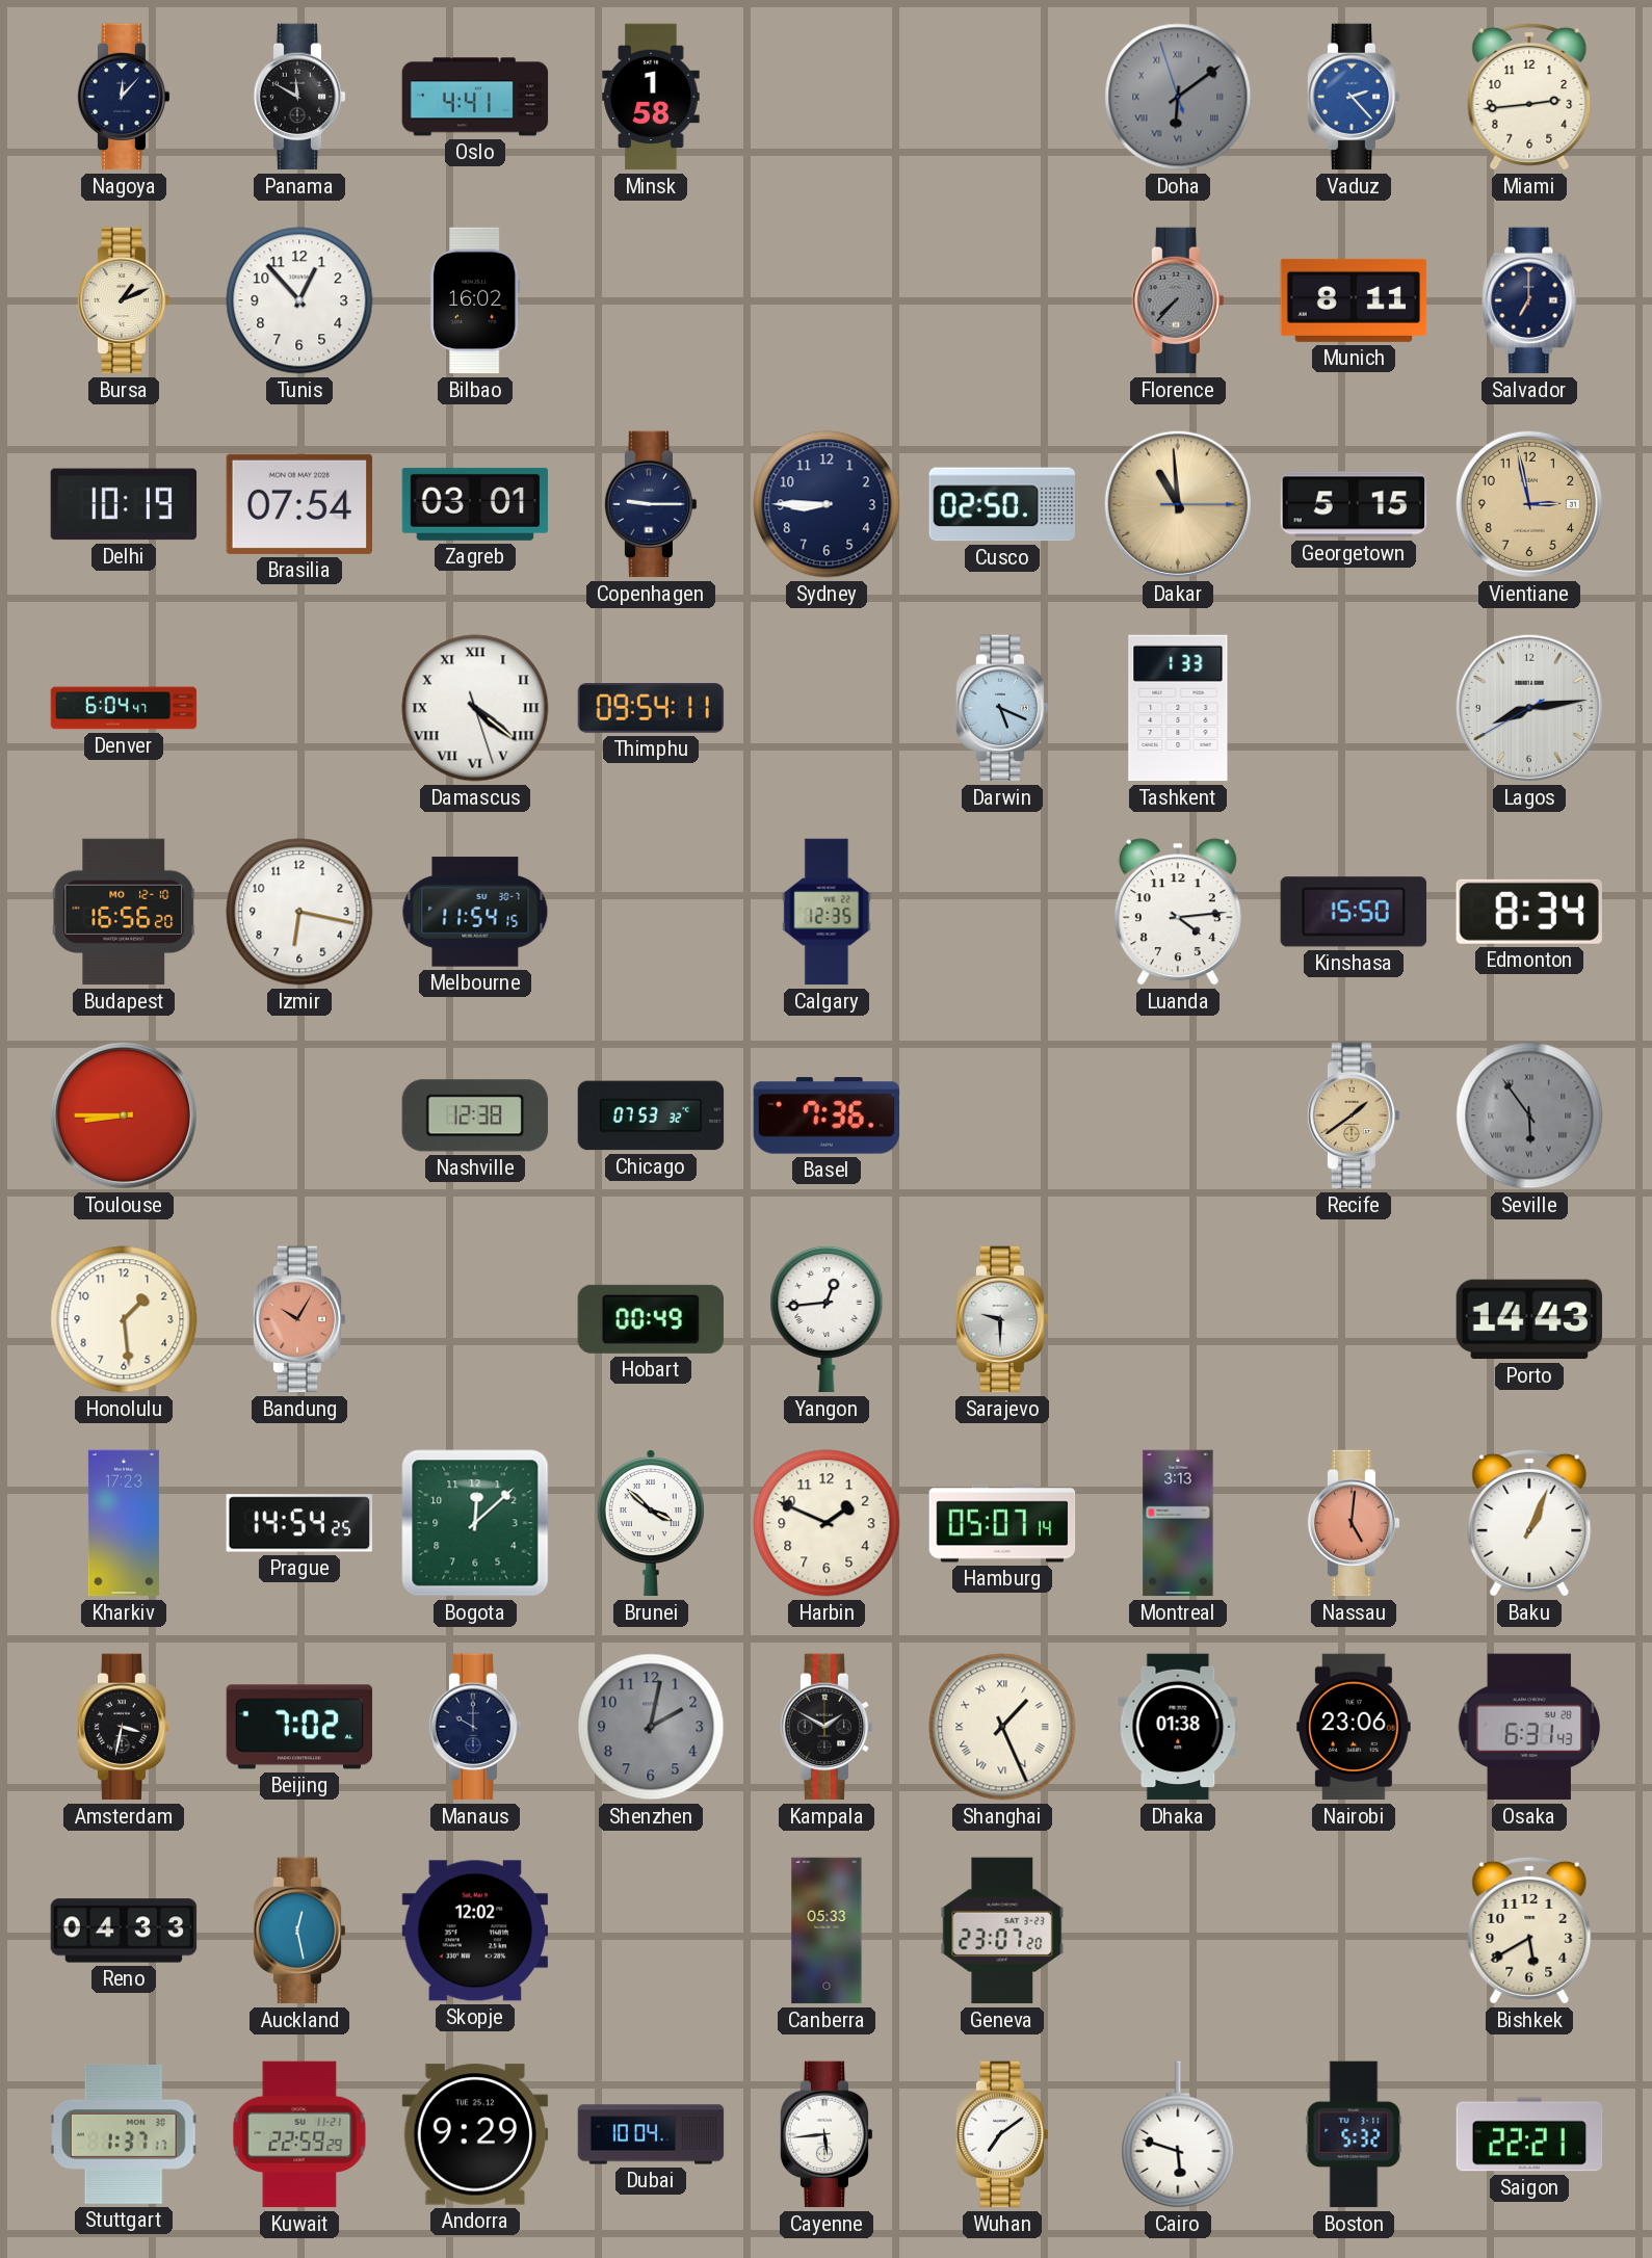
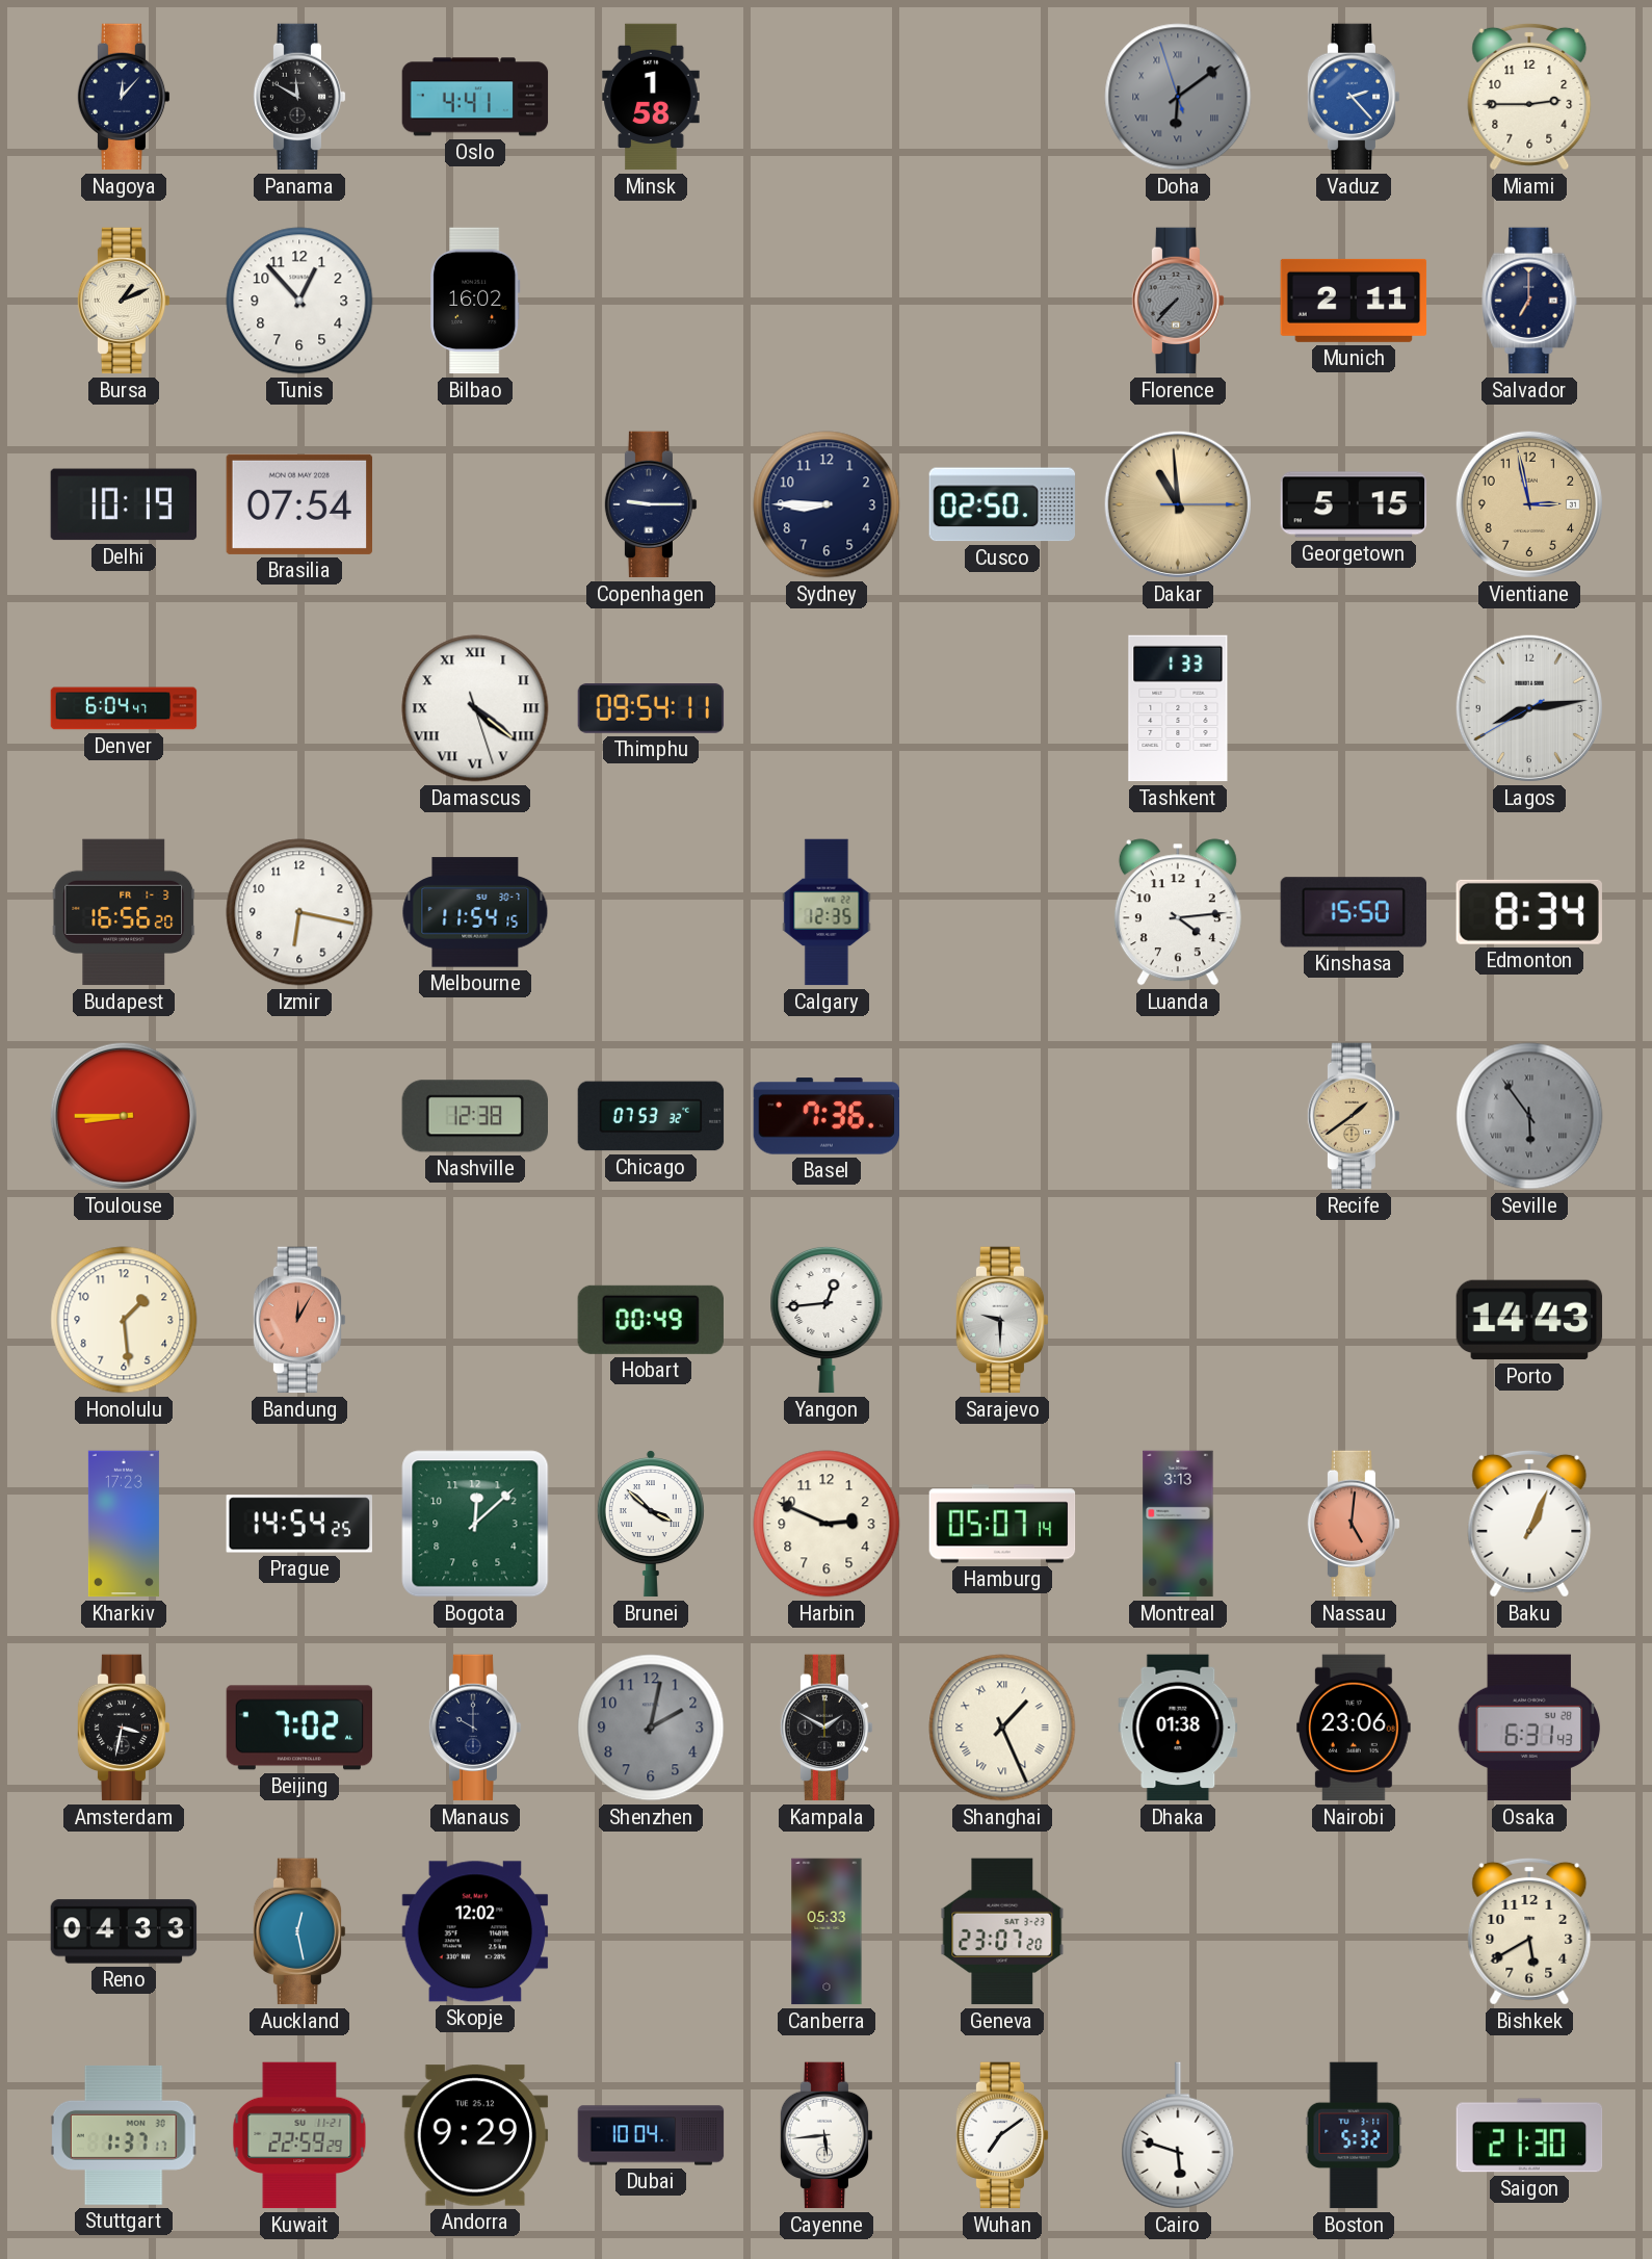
Miami: 2:44 -> 2:45
Munich: 8:11 -> 2:11
Zagreb: 03:01 -> none
Darwin: 5:19 -> none
Budapest date: MO 12-10 -> FR 1-3
Bandung: 10:05 -> 12:05
Harbin: 1:49 -> 2:49
Saigon: 22:21 -> 21:30
